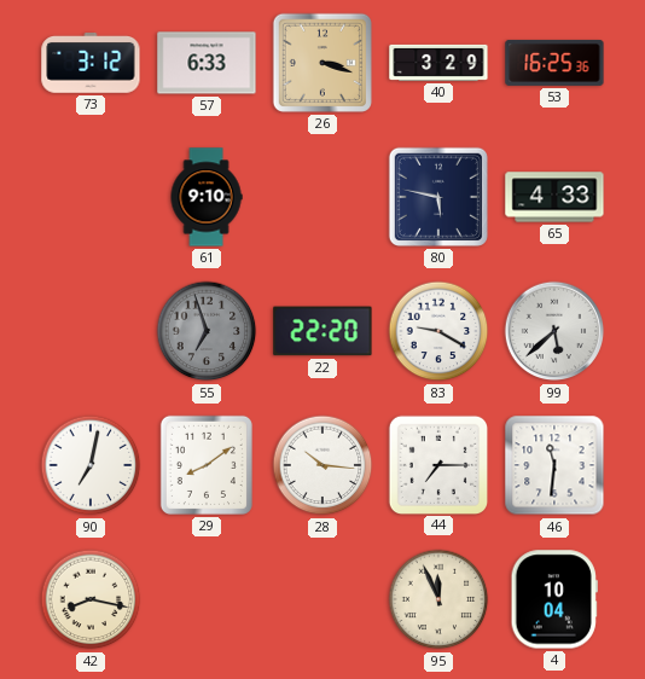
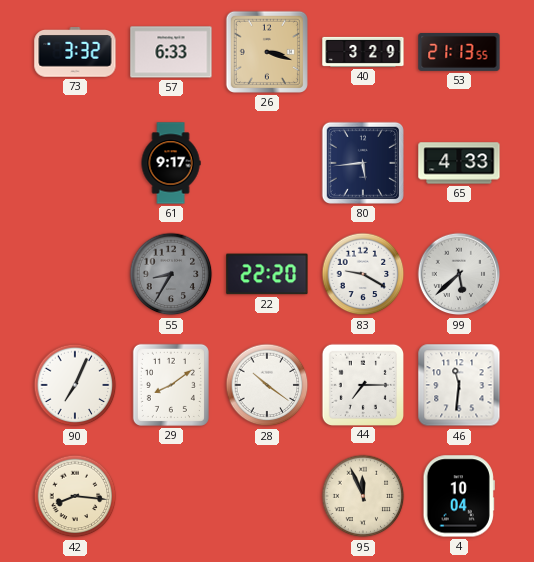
73: 3:12 -> 3:32
53: 16:25 -> 21:13
61: 9:10 -> 9:17
80: 5:47 -> 5:44
55: 6:57 -> 8:35
90: 7:02 -> 7:04
28: 10:16 -> 10:21
42: 8:17 -> 8:16
